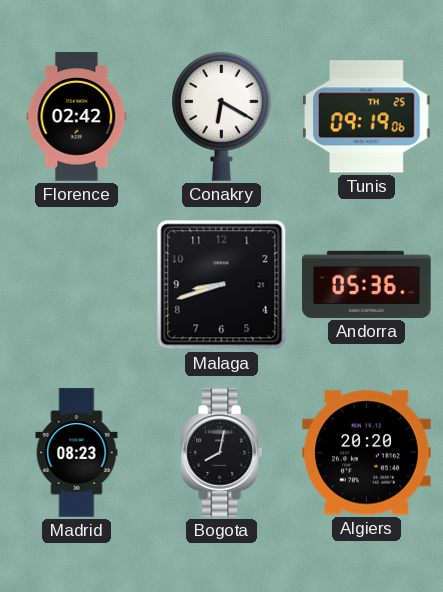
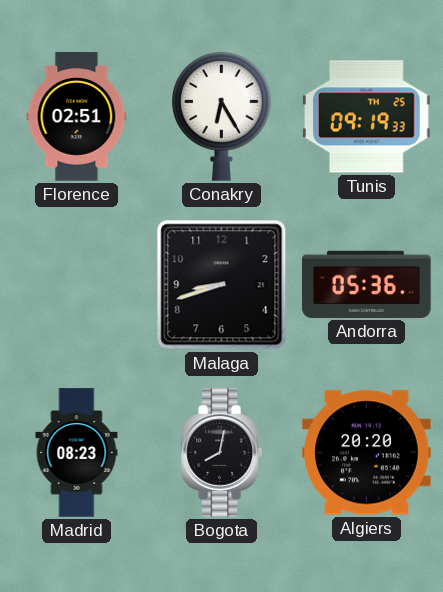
Florence: 02:42 -> 02:51
Conakry: 6:20 -> 6:25
Tunis: 09:19:06 -> 09:19:33
